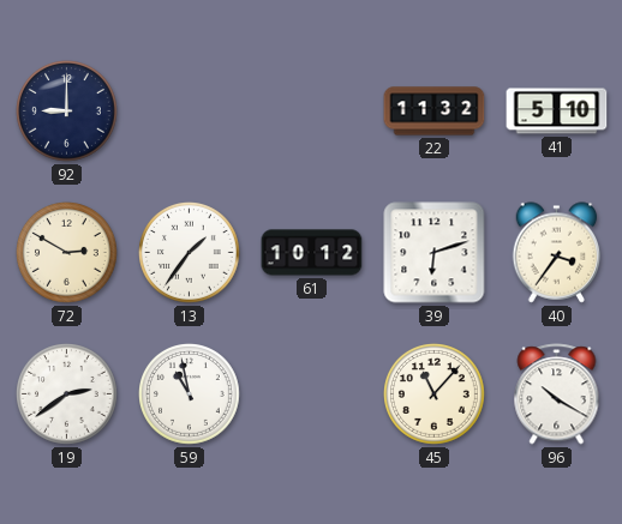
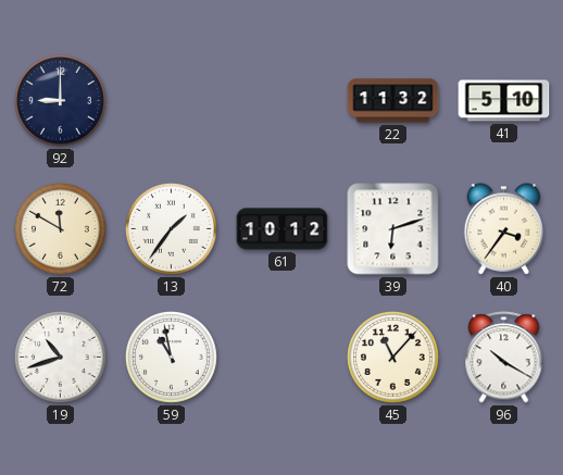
72: 2:50 -> 11:50
19: 2:39 -> 10:42
